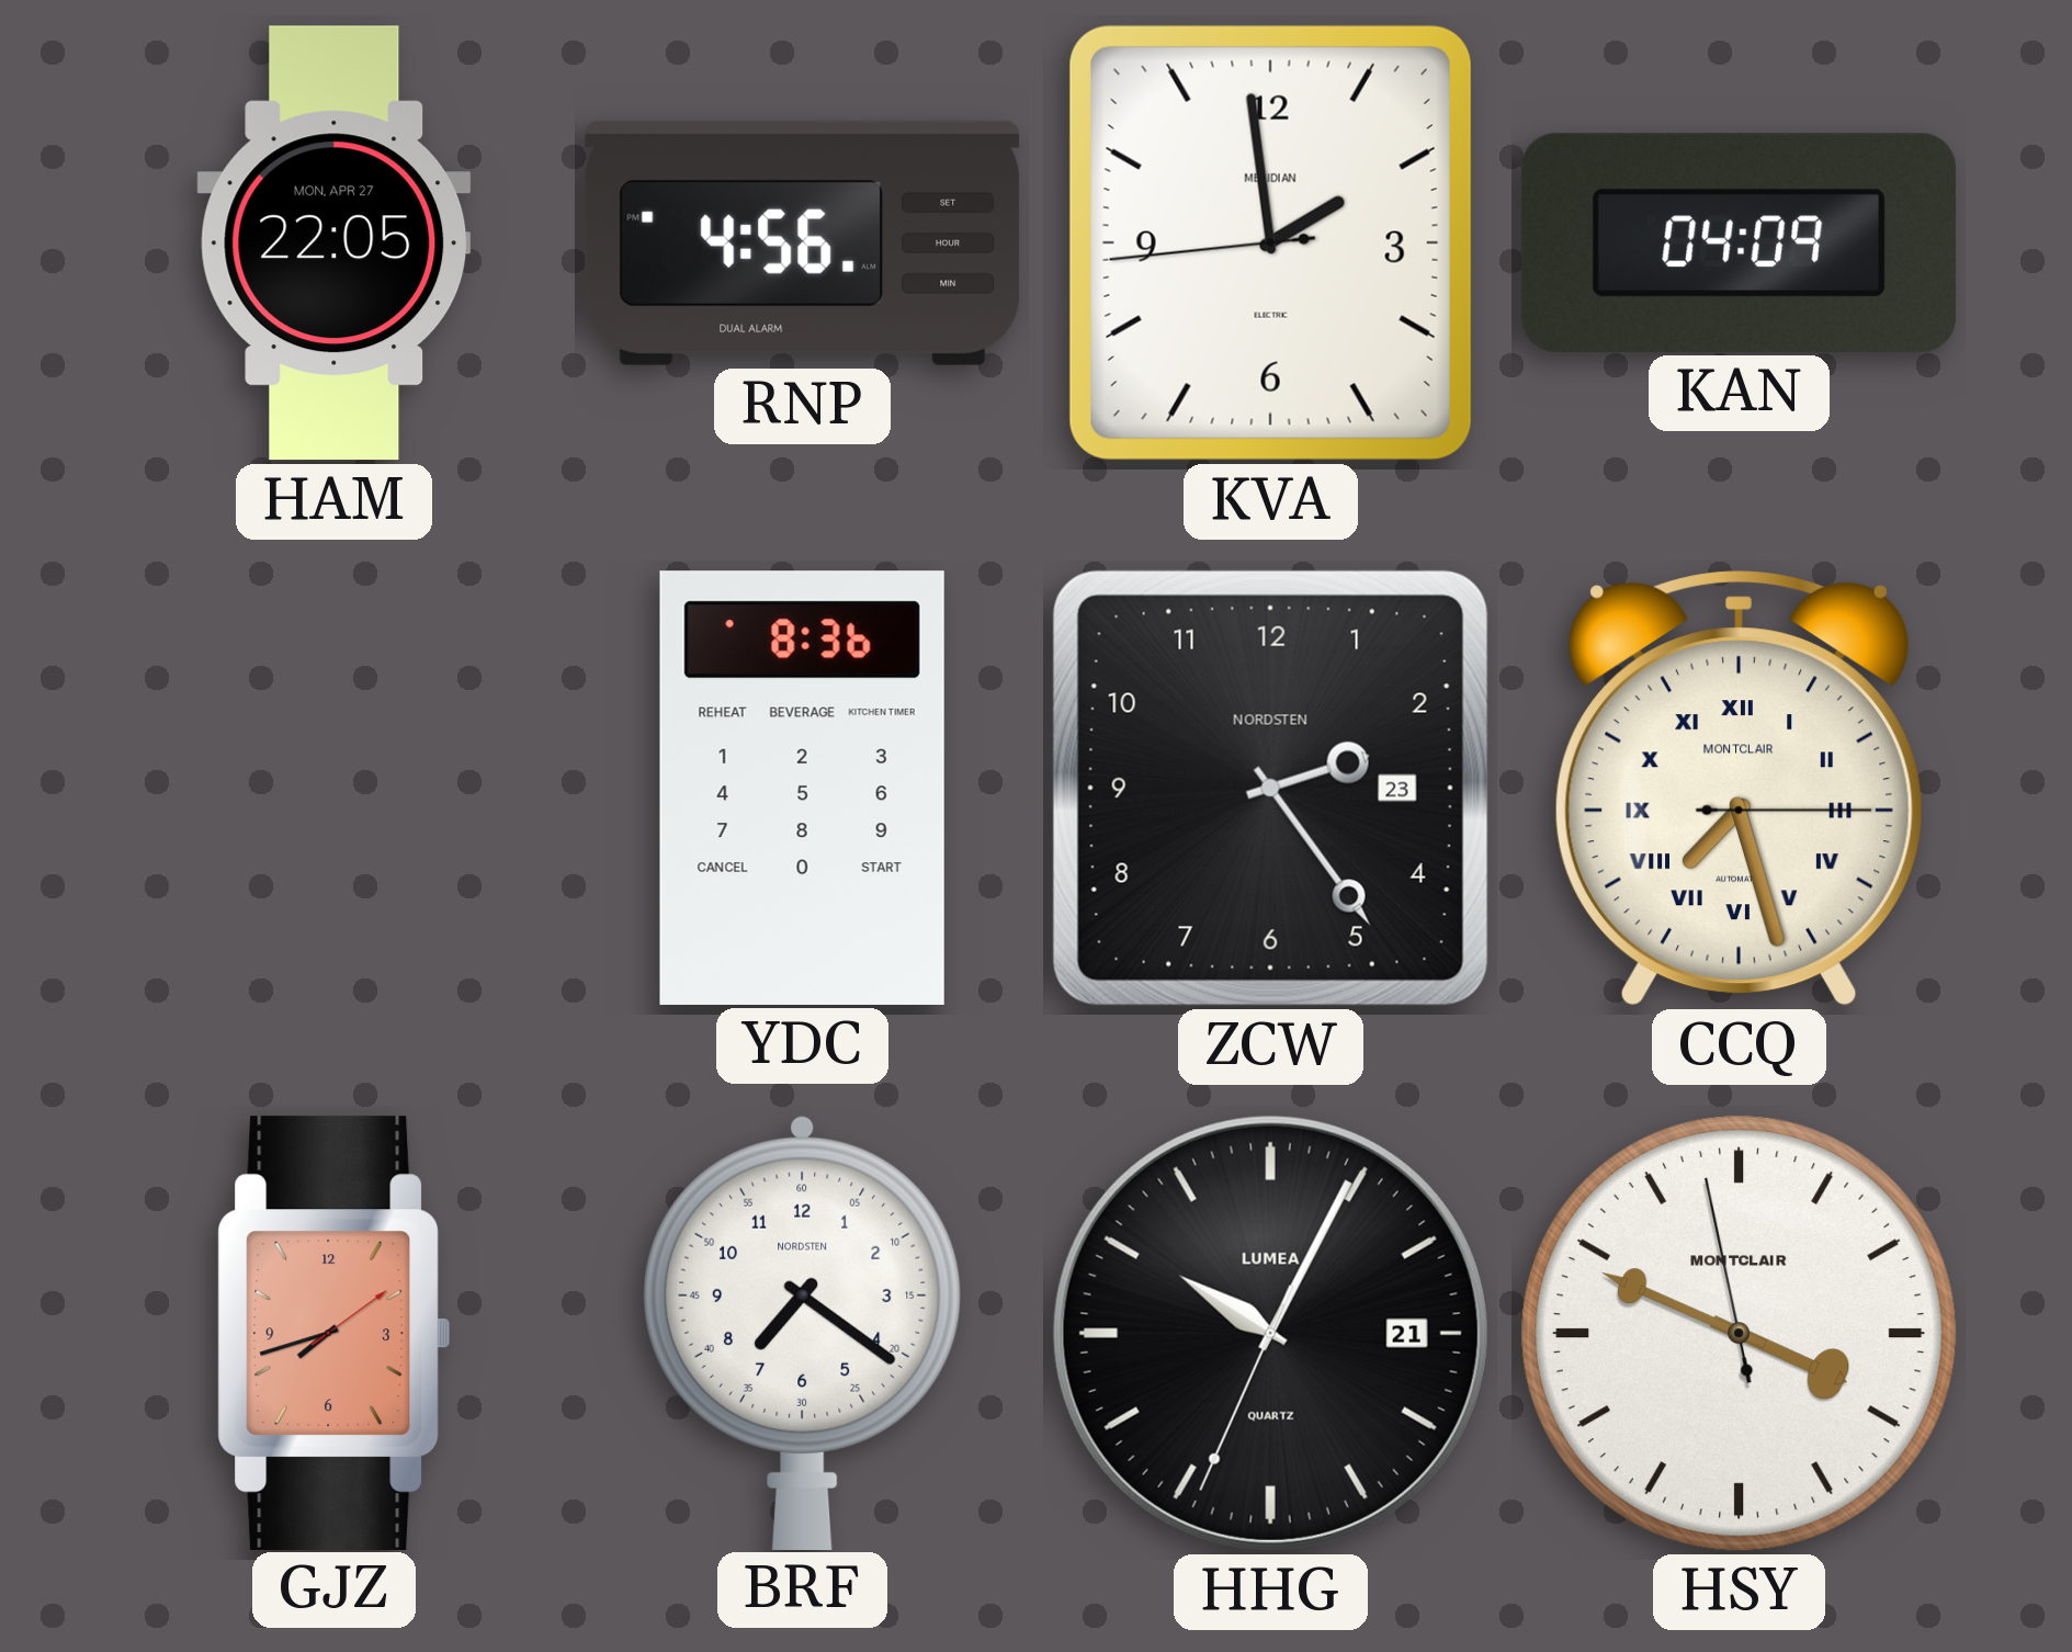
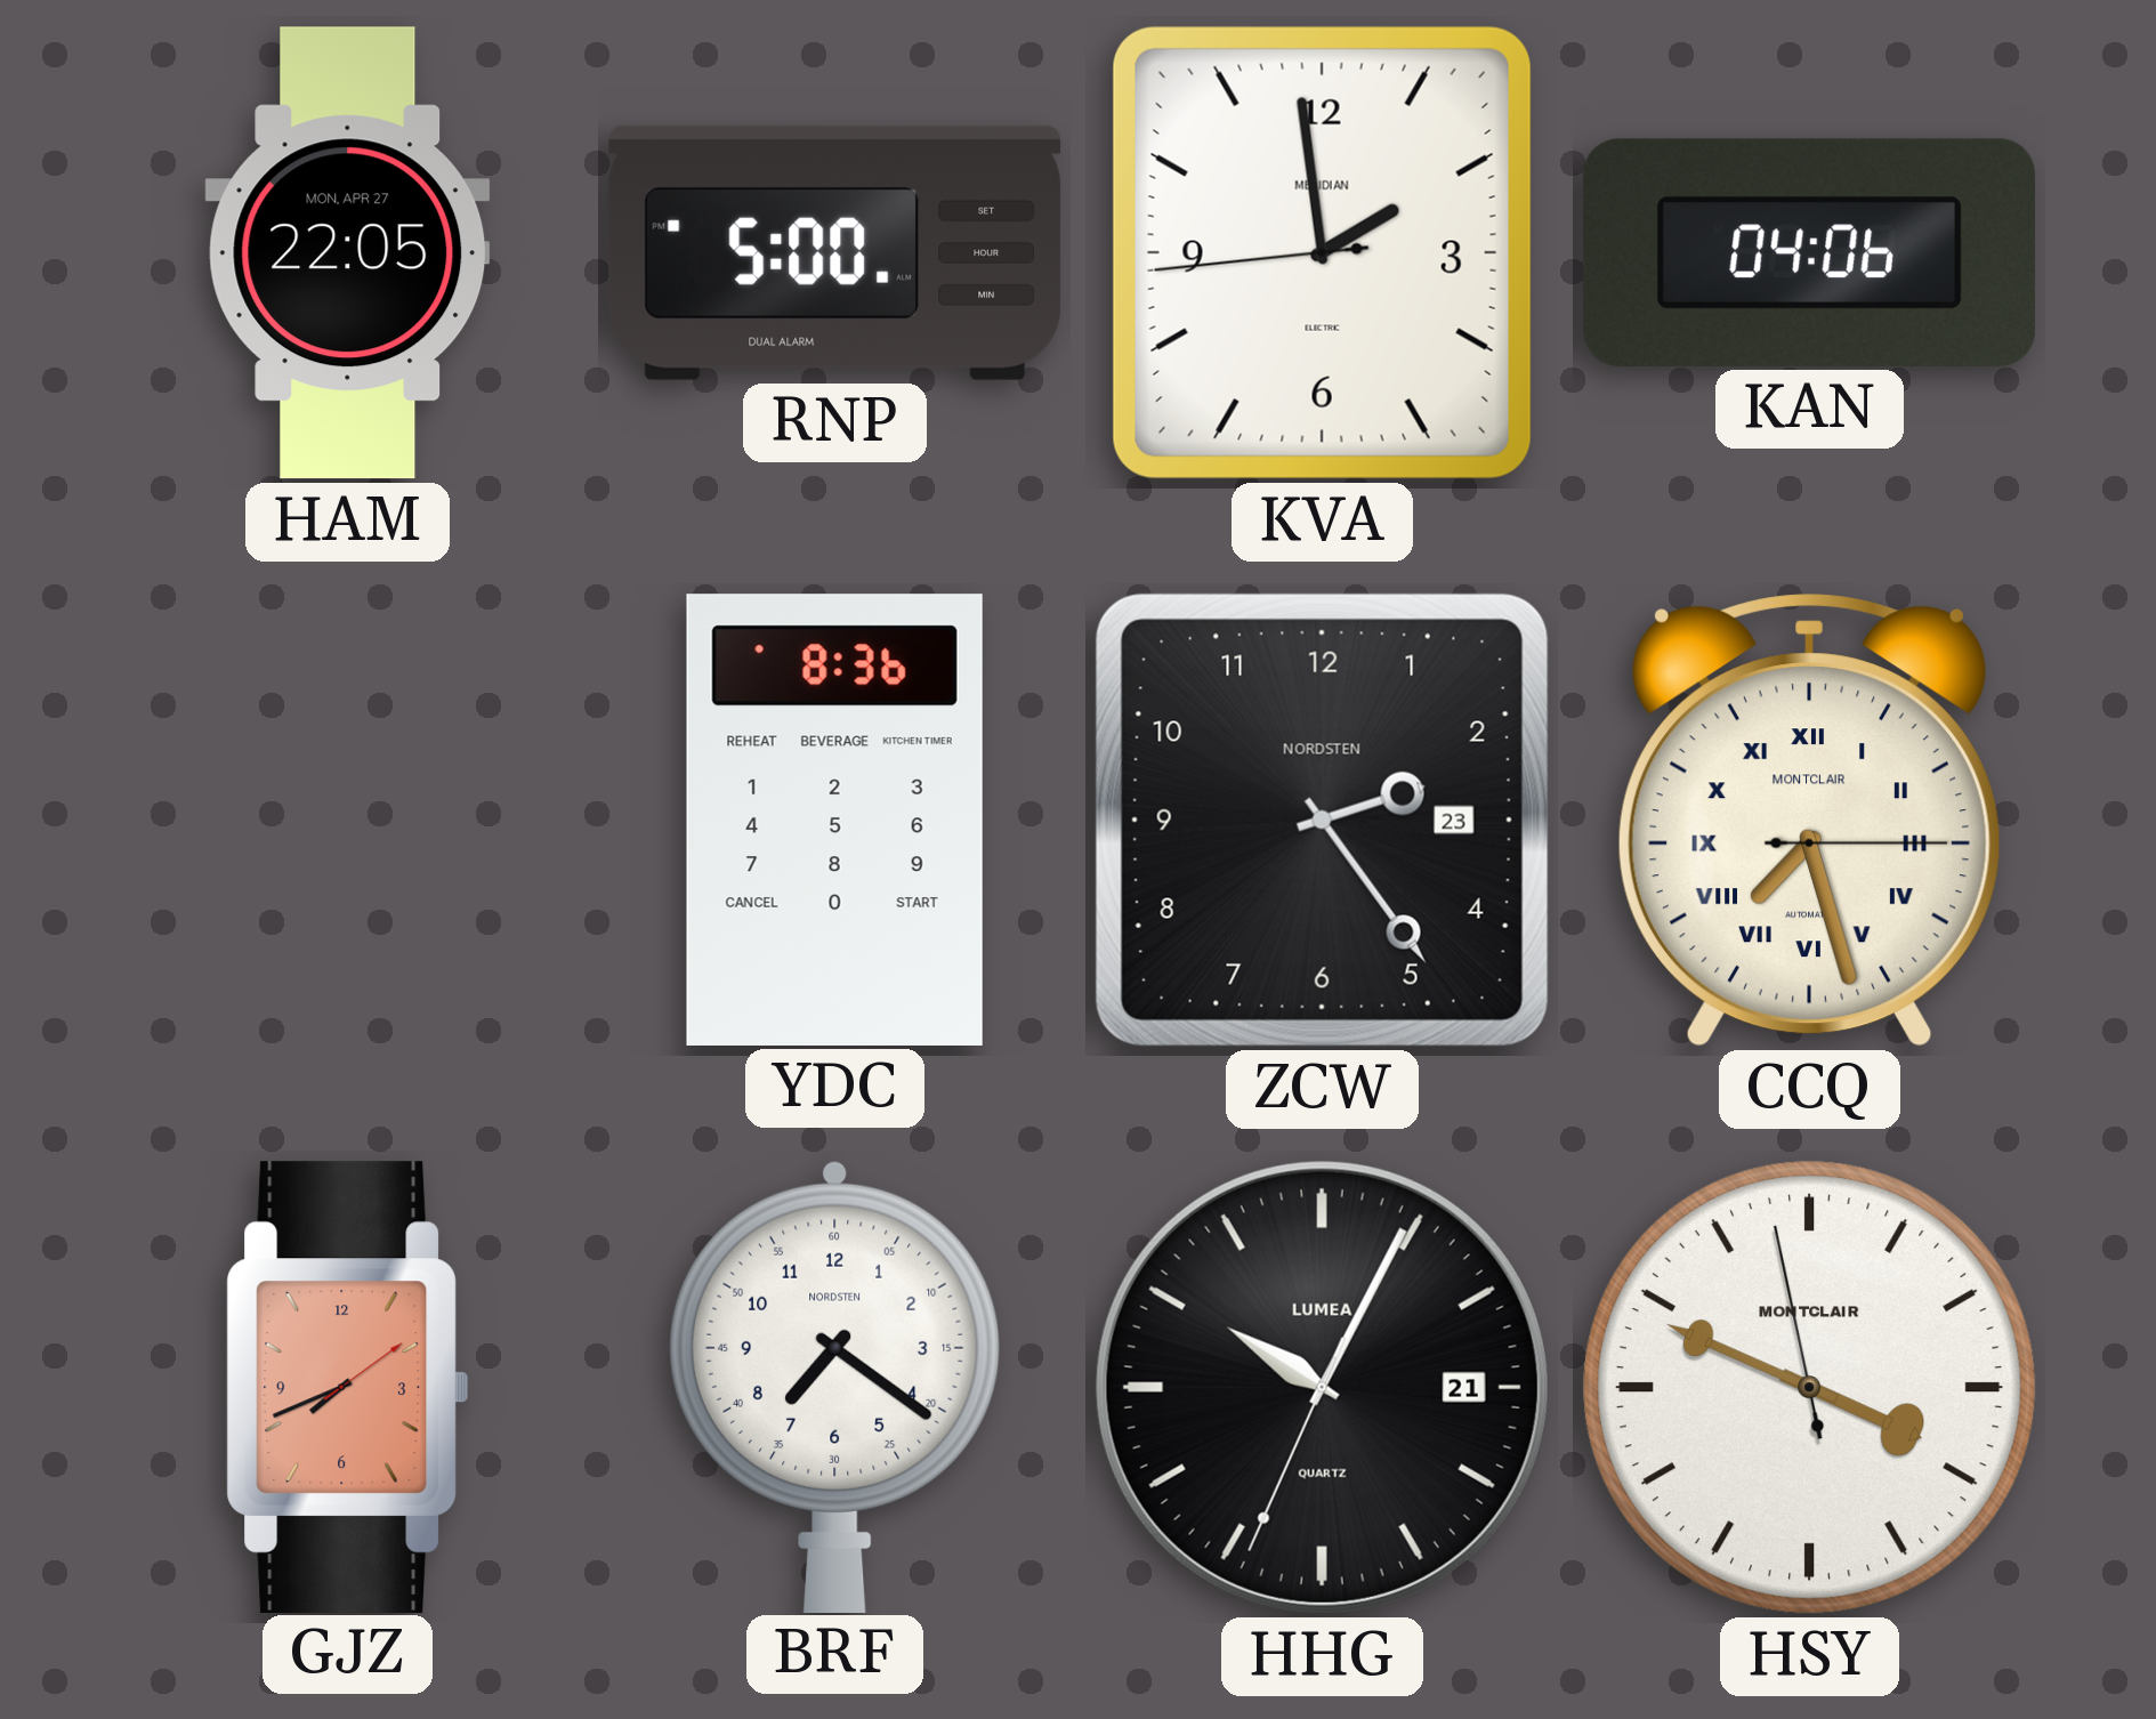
RNP: 4:56 -> 5:00
KAN: 04:09 -> 04:06
GJZ: 7:42 -> 7:41
